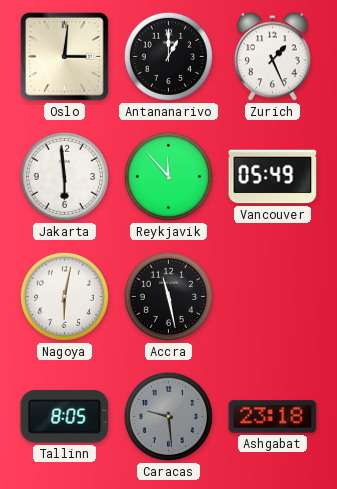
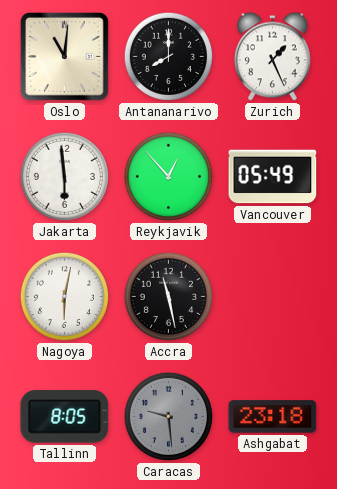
Oslo: 3:01 -> 11:01
Antananarivo: 1:00 -> 8:00
Reykjavik: 11:53 -> 12:53
